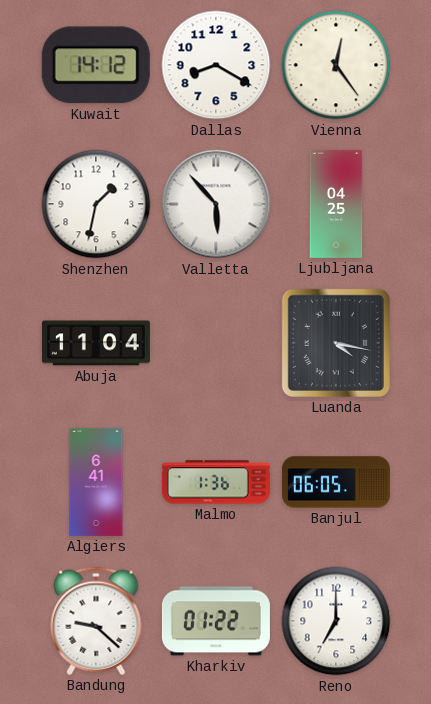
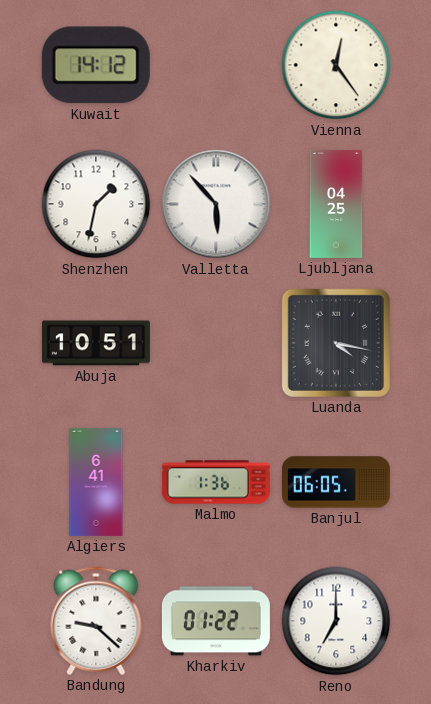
Dallas: 8:20 -> none
Abuja: 11:04 -> 10:51
